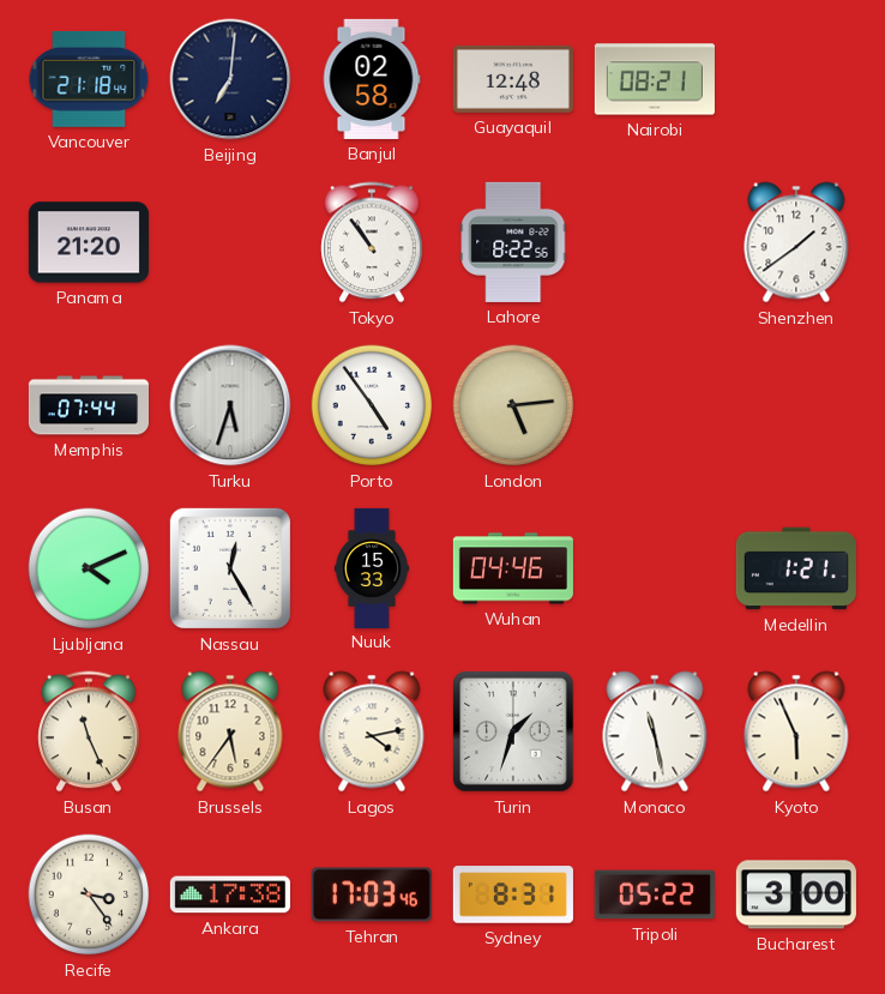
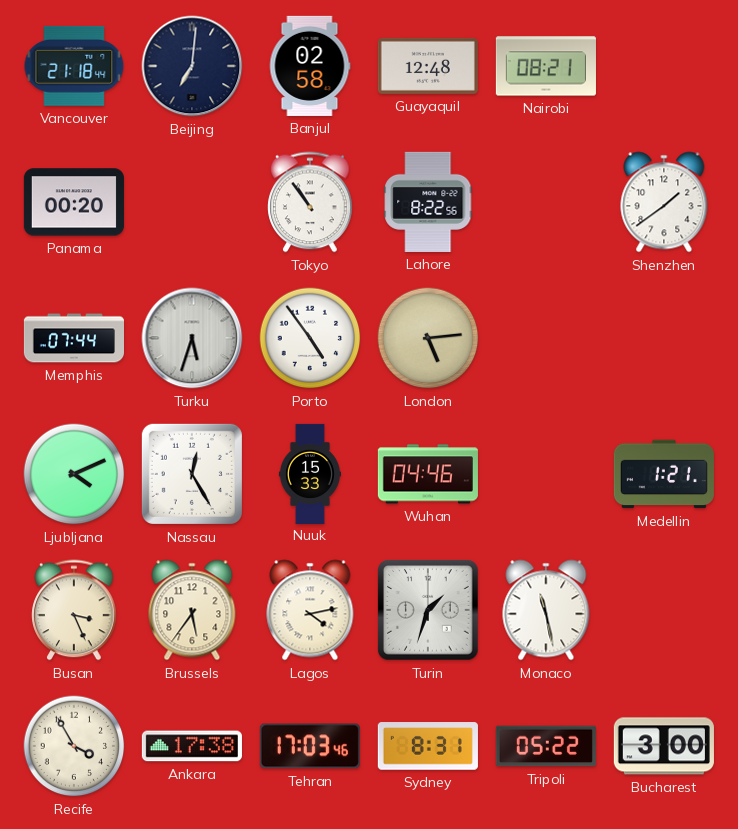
Panama: 21:20 -> 00:20
Busan: 11:26 -> 3:26
Kyoto: 5:56 -> none
Recife: 3:24 -> 3:55
